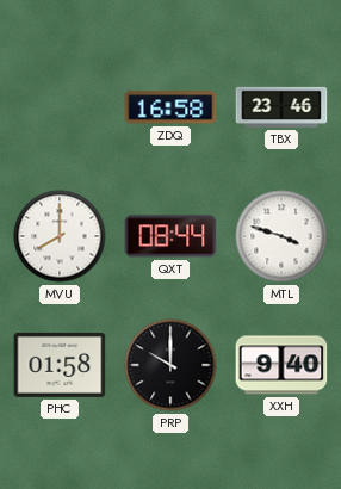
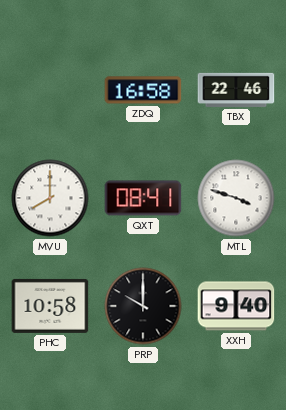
TBX: 23:46 -> 22:46
QXT: 08:44 -> 08:41
PHC: 01:58 -> 10:58
